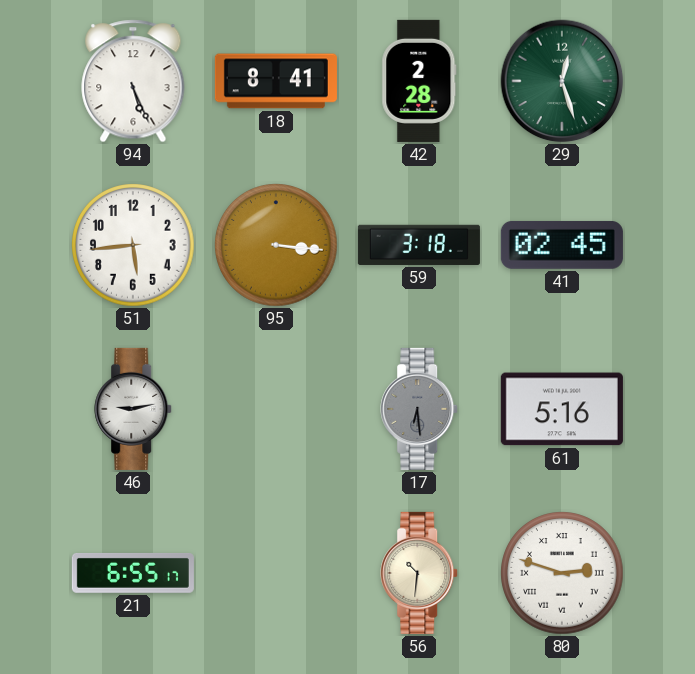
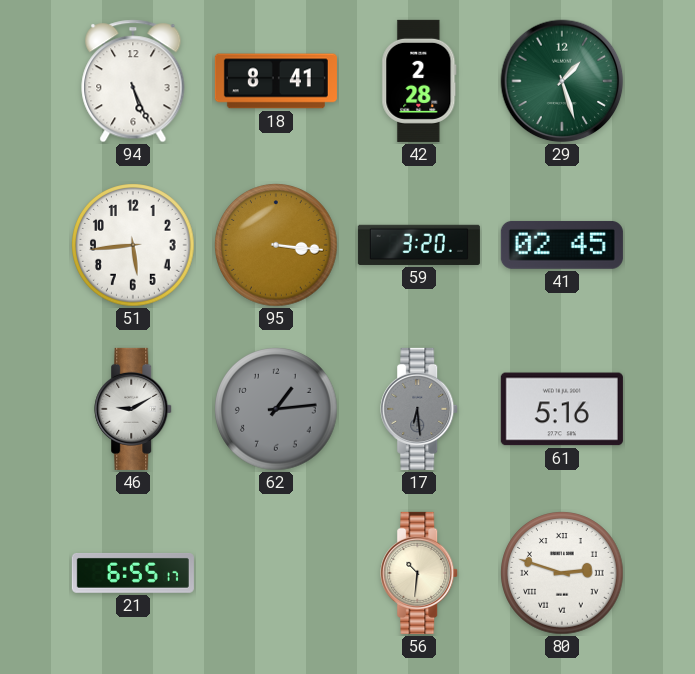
29: 12:27 -> 1:27
59: 3:18 -> 3:20
46: 9:13 -> 9:10
62: none -> 1:14
